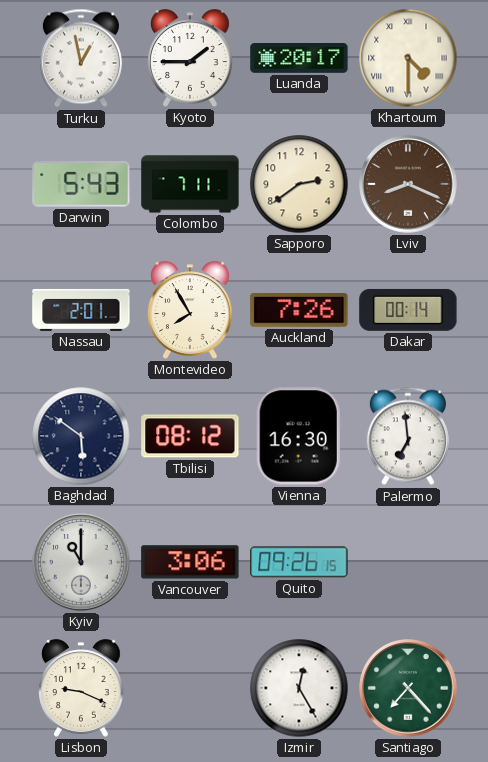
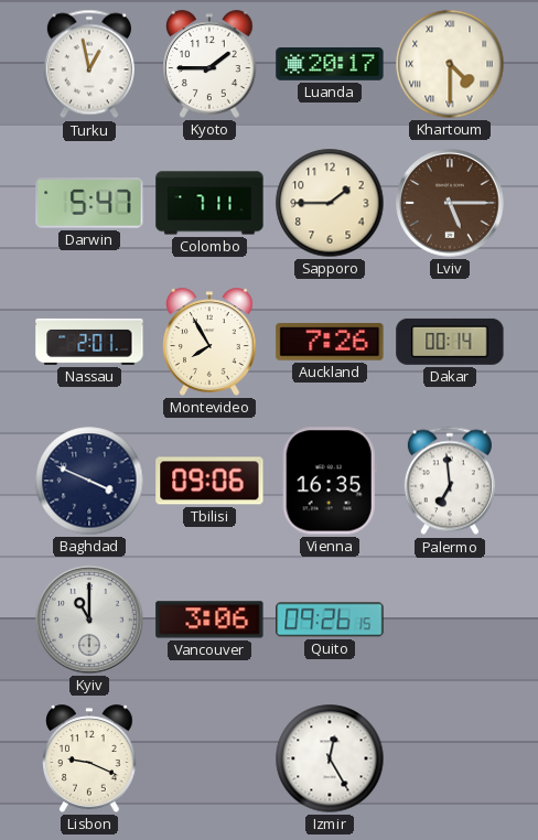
Darwin: 5:43 -> 5:47
Sapporo: 2:39 -> 1:45
Lviv: 8:19 -> 5:15
Baghdad: 5:51 -> 3:49
Tbilisi: 08:12 -> 09:06
Vienna: 16:30 -> 16:35
Santiago: 7:23 -> none
